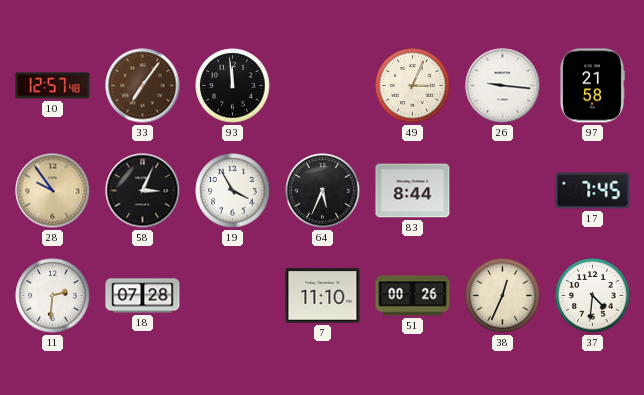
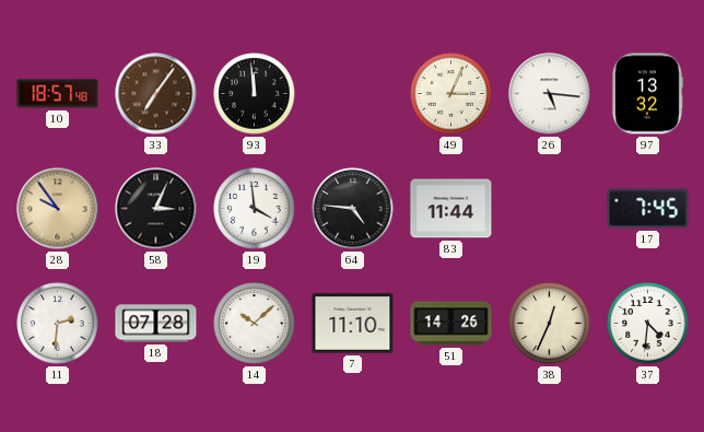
10: 12:57 -> 18:57
26: 9:16 -> 5:16
97: 21:58 -> 13:32
19: 3:55 -> 3:59
64: 5:34 -> 4:46
83: 8:44 -> 11:44
14: none -> 10:08
51: 00:26 -> 14:26
